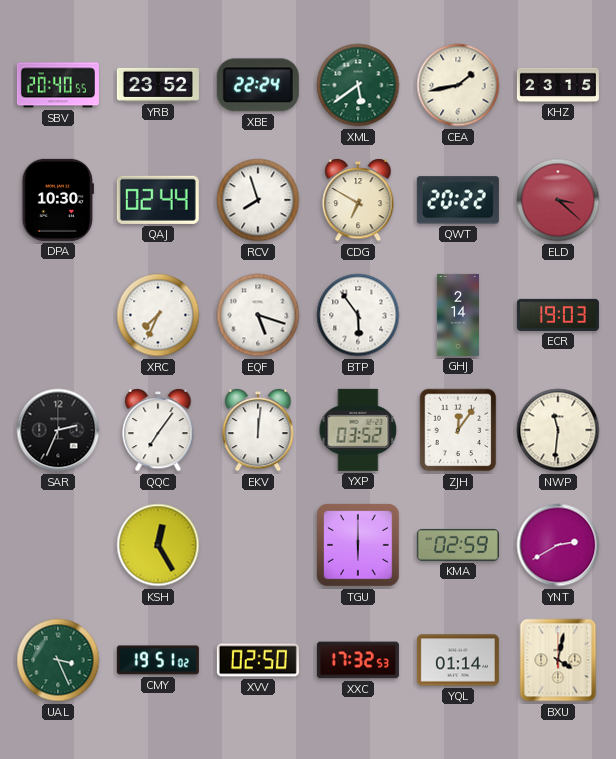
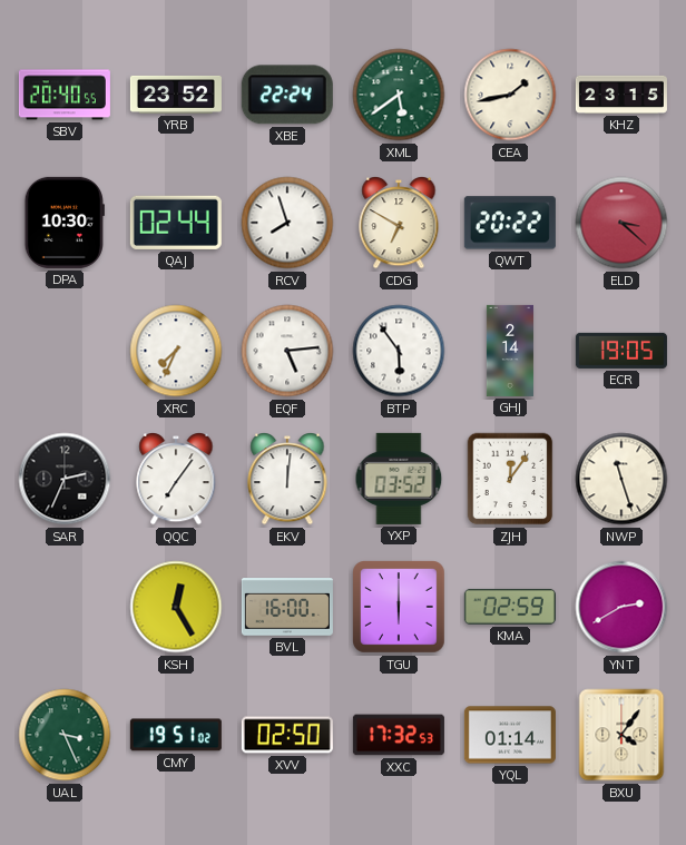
EQF: 5:18 -> 5:14
ECR: 19:03 -> 19:05
NWP: 11:31 -> 11:27
BVL: none -> 16:00
BXU: 4:02 -> 4:06
